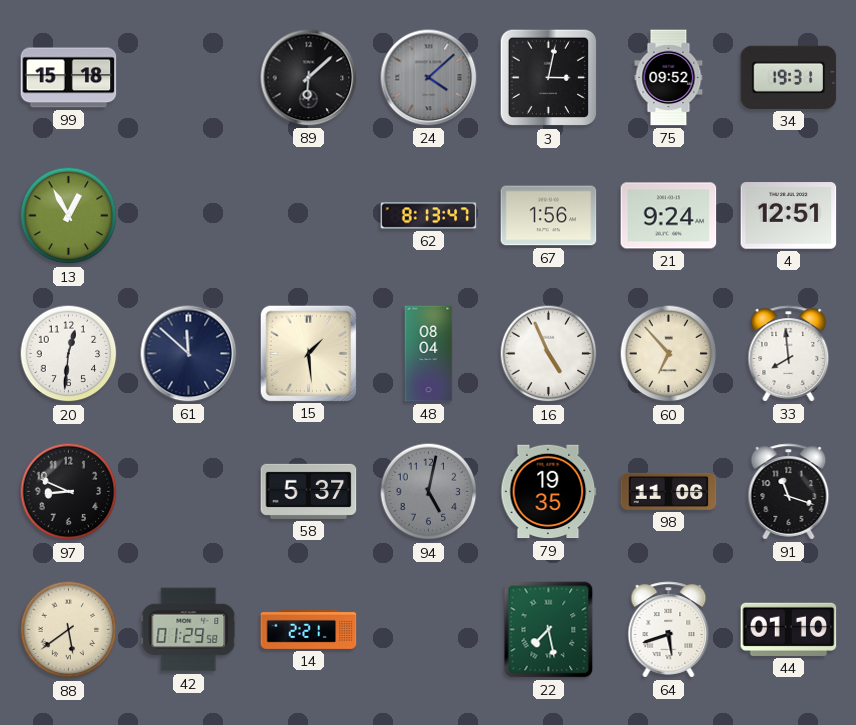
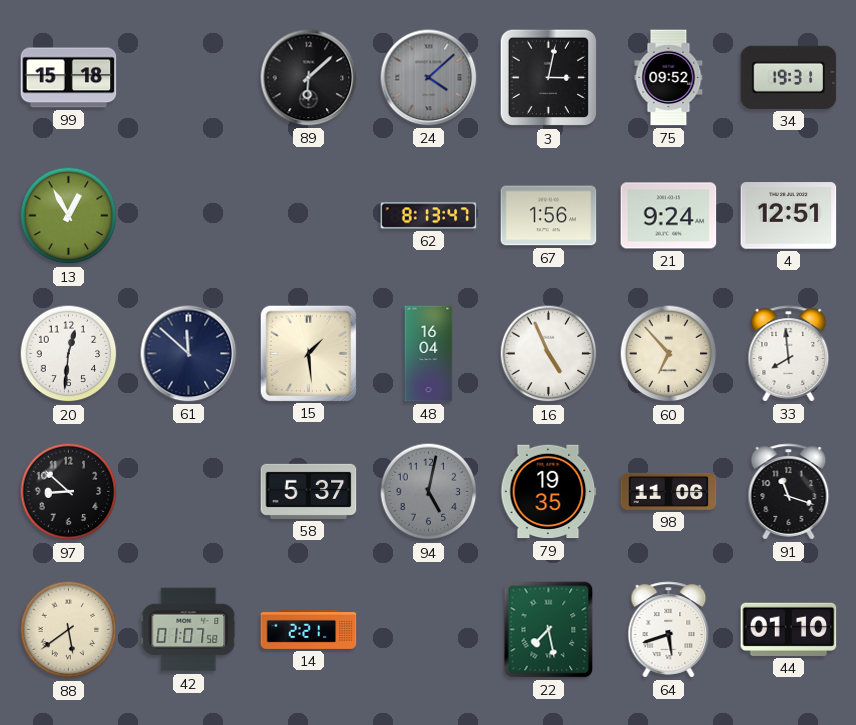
48: 08:04 -> 16:04
97: 8:49 -> 8:52
42: 01:29 -> 01:07
